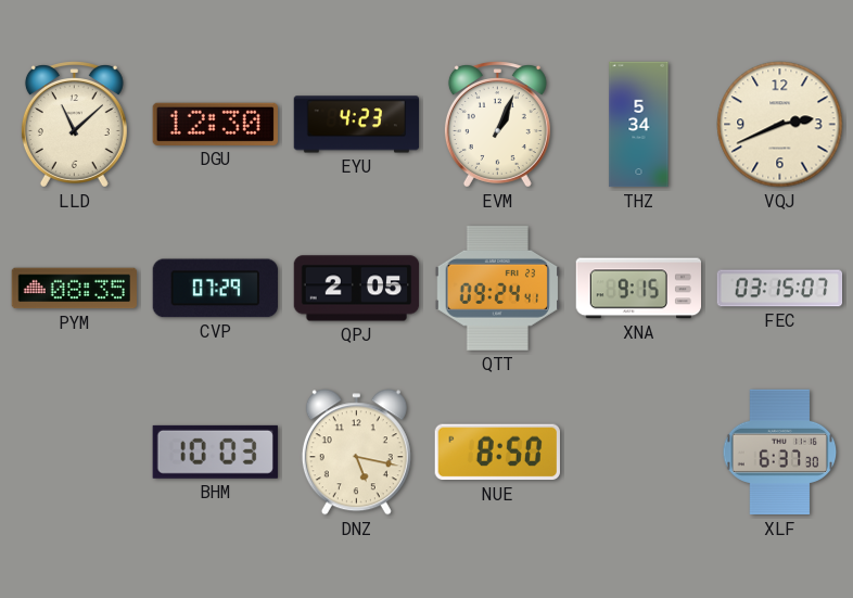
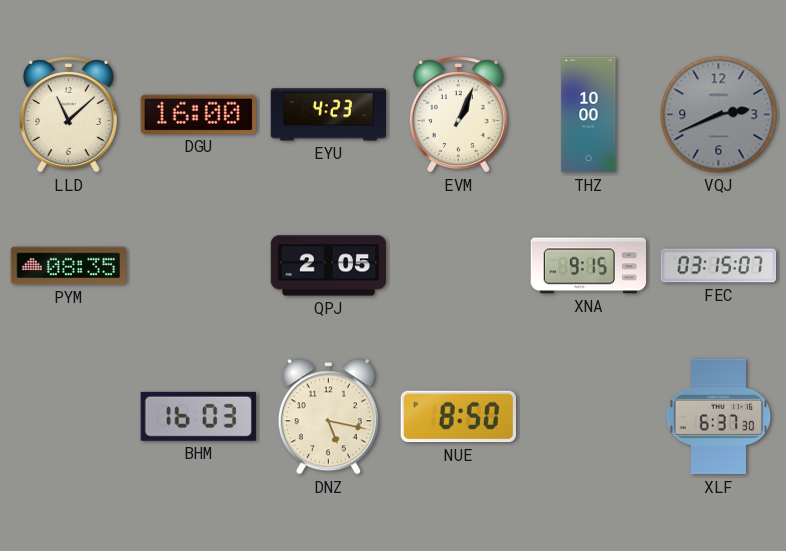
DGU: 12:30 -> 16:00
THZ: 5:34 -> 10:00
VQJ dial: cream -> grey
CVP: 07:29 -> none
QTT: 09:24 -> none
BHM: 10:03 -> 16:03
